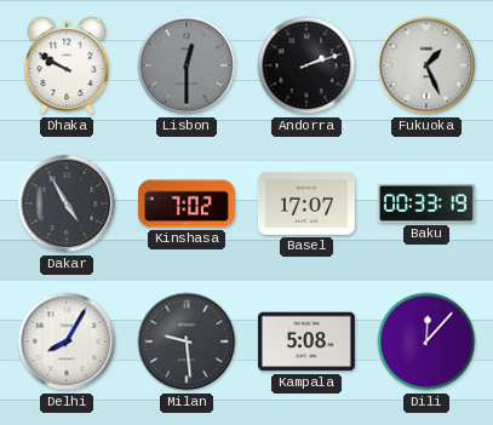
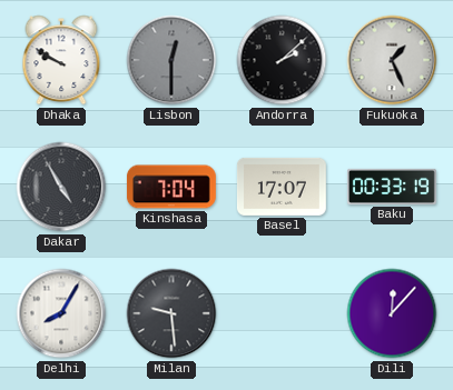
Andorra: 2:12 -> 2:08
Kinshasa: 7:02 -> 7:04
Kampala: 5:08 -> none
